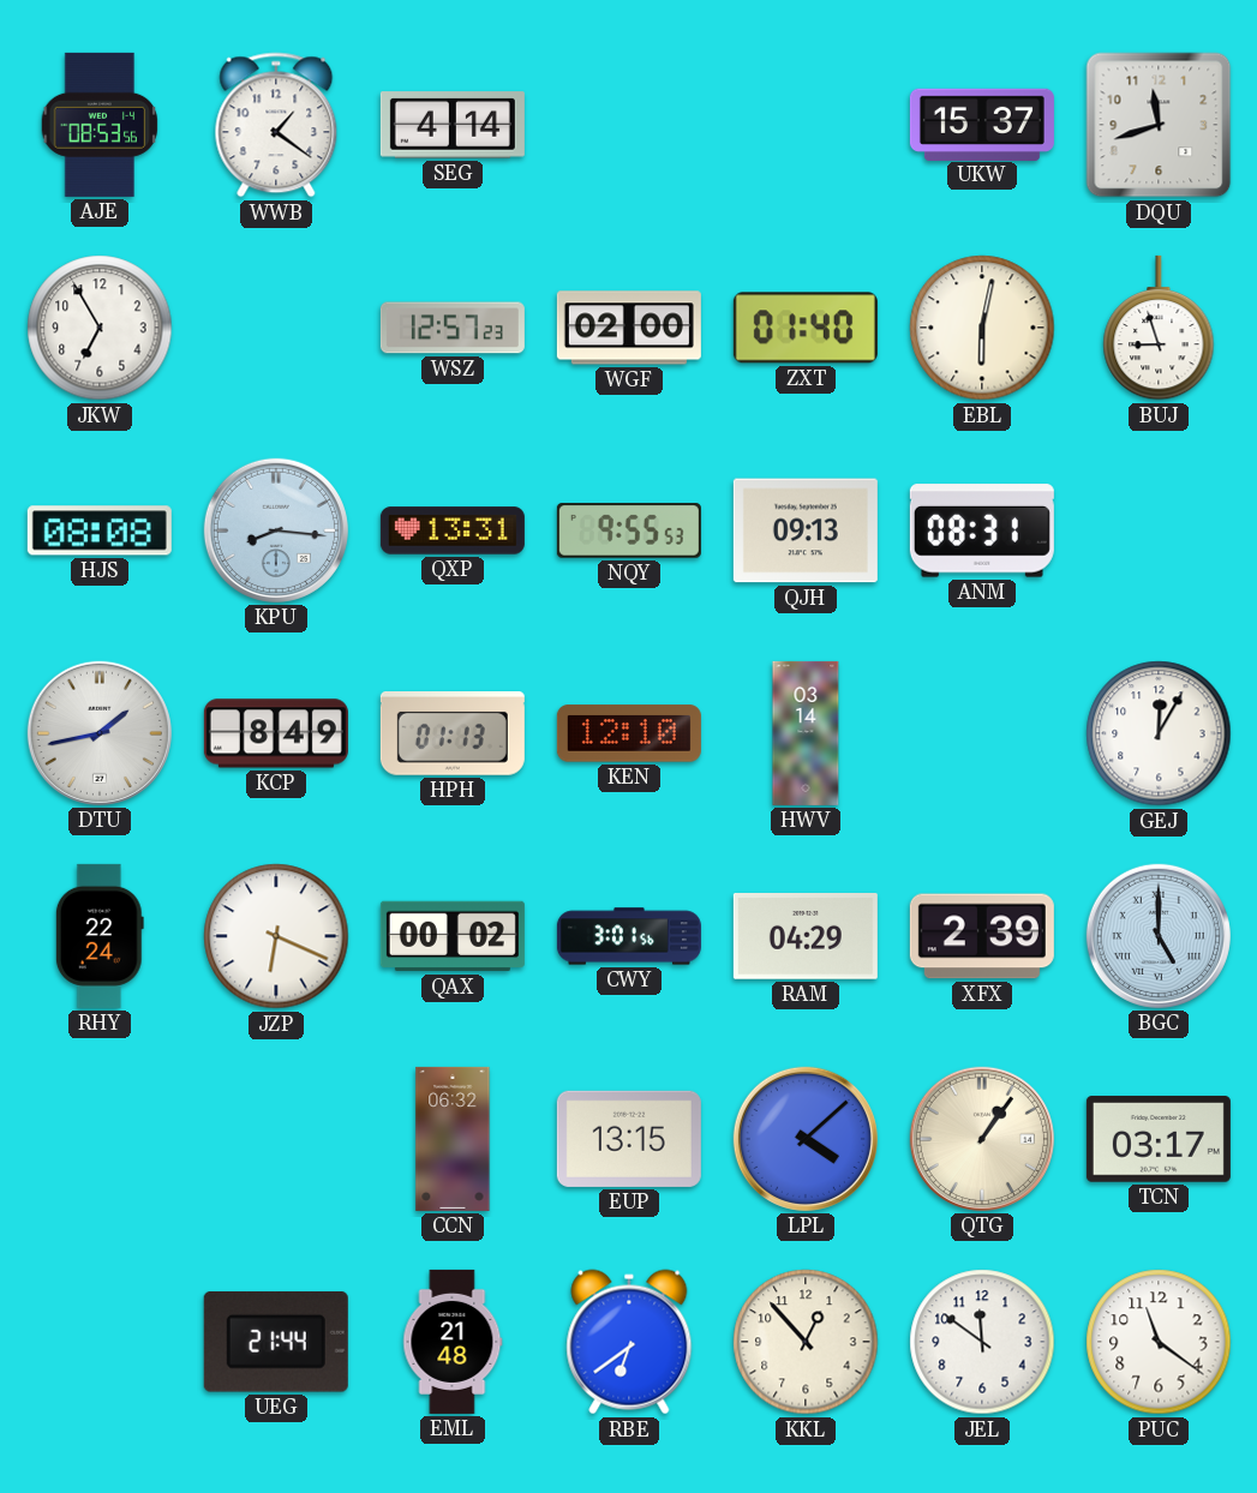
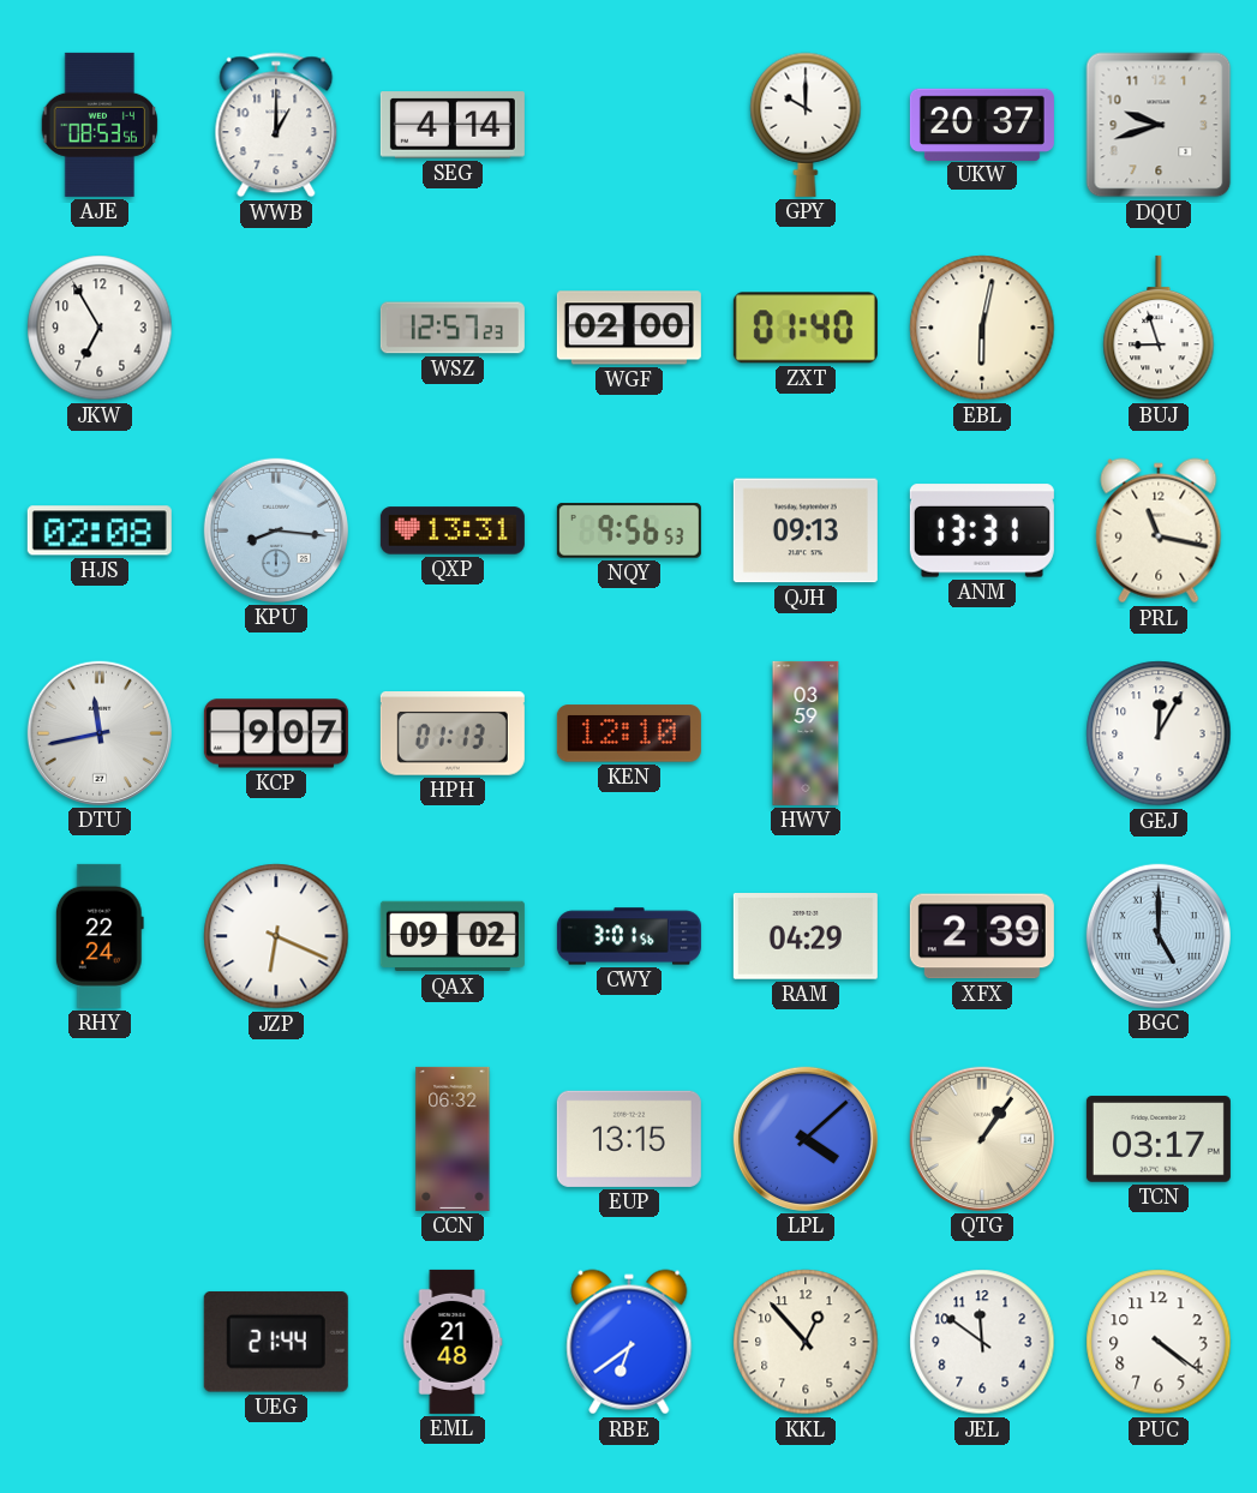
WWB: 1:21 -> 1:00
GPY: none -> 10:00
UKW: 15:37 -> 20:37
DQU: 11:42 -> 9:42
HJS: 08:08 -> 02:08
NQY: 9:55 -> 9:56
ANM: 08:31 -> 13:31
PRL: none -> 11:17
DTU: 1:43 -> 11:43
KCP: 8:49 -> 9:07
HWV: 03:14 -> 03:59
QAX: 00:02 -> 09:02
PUC: 11:21 -> 4:21
